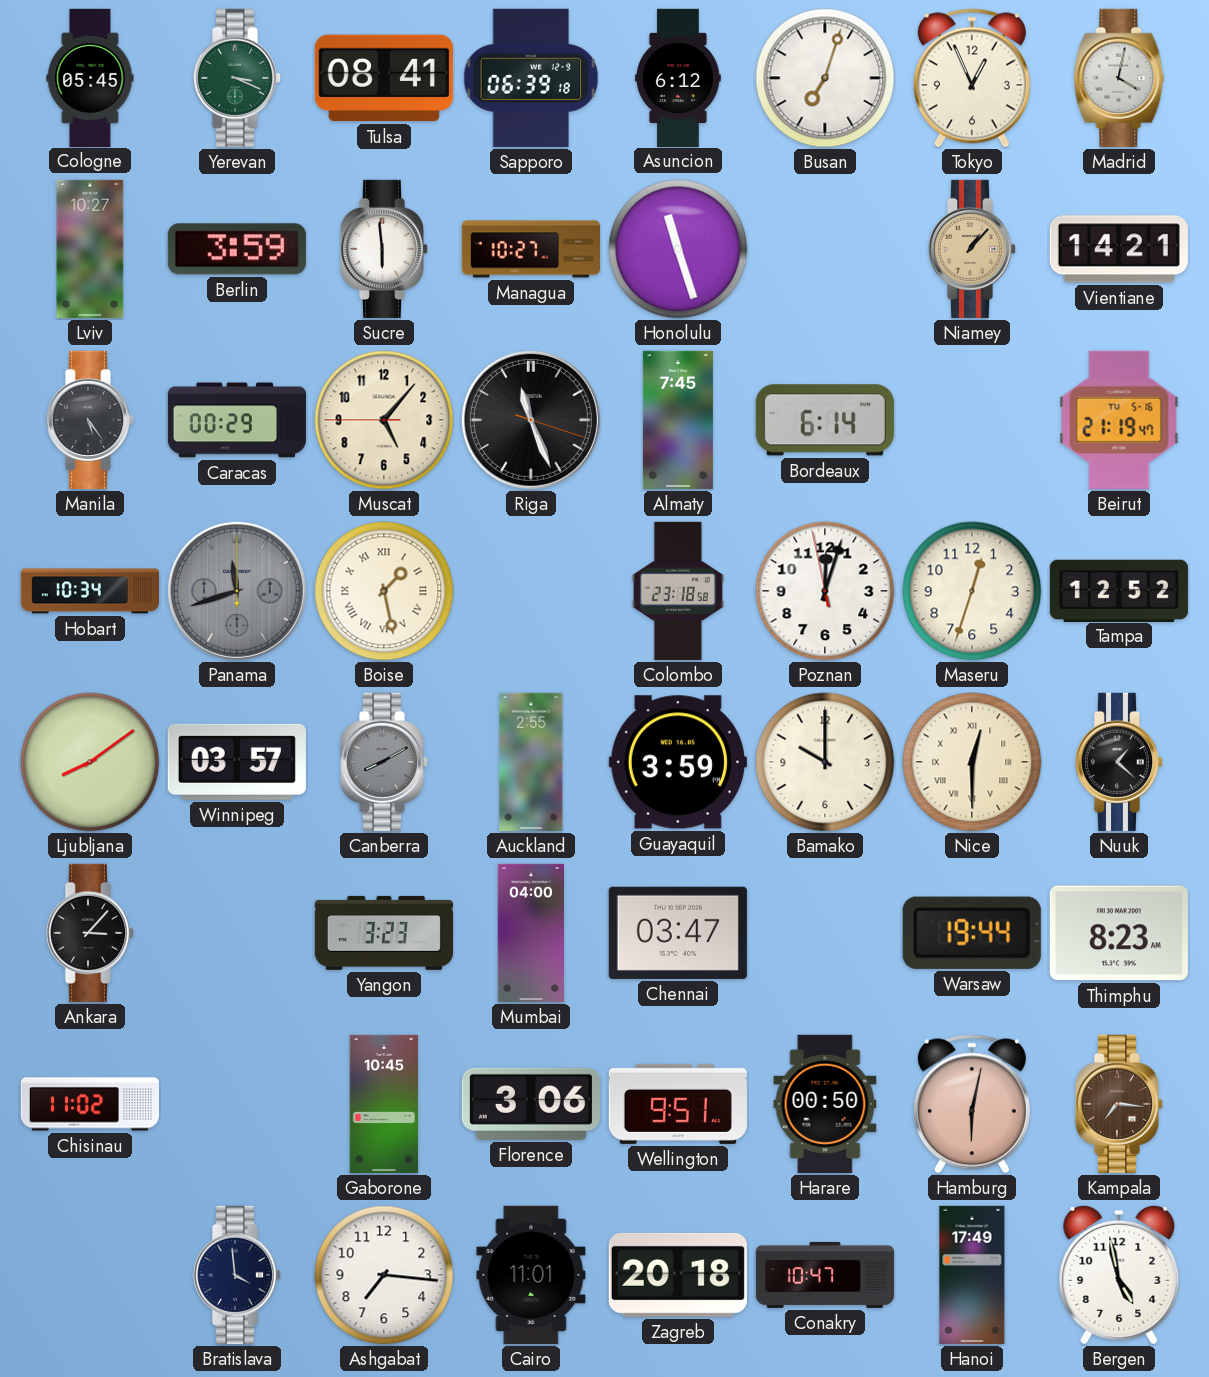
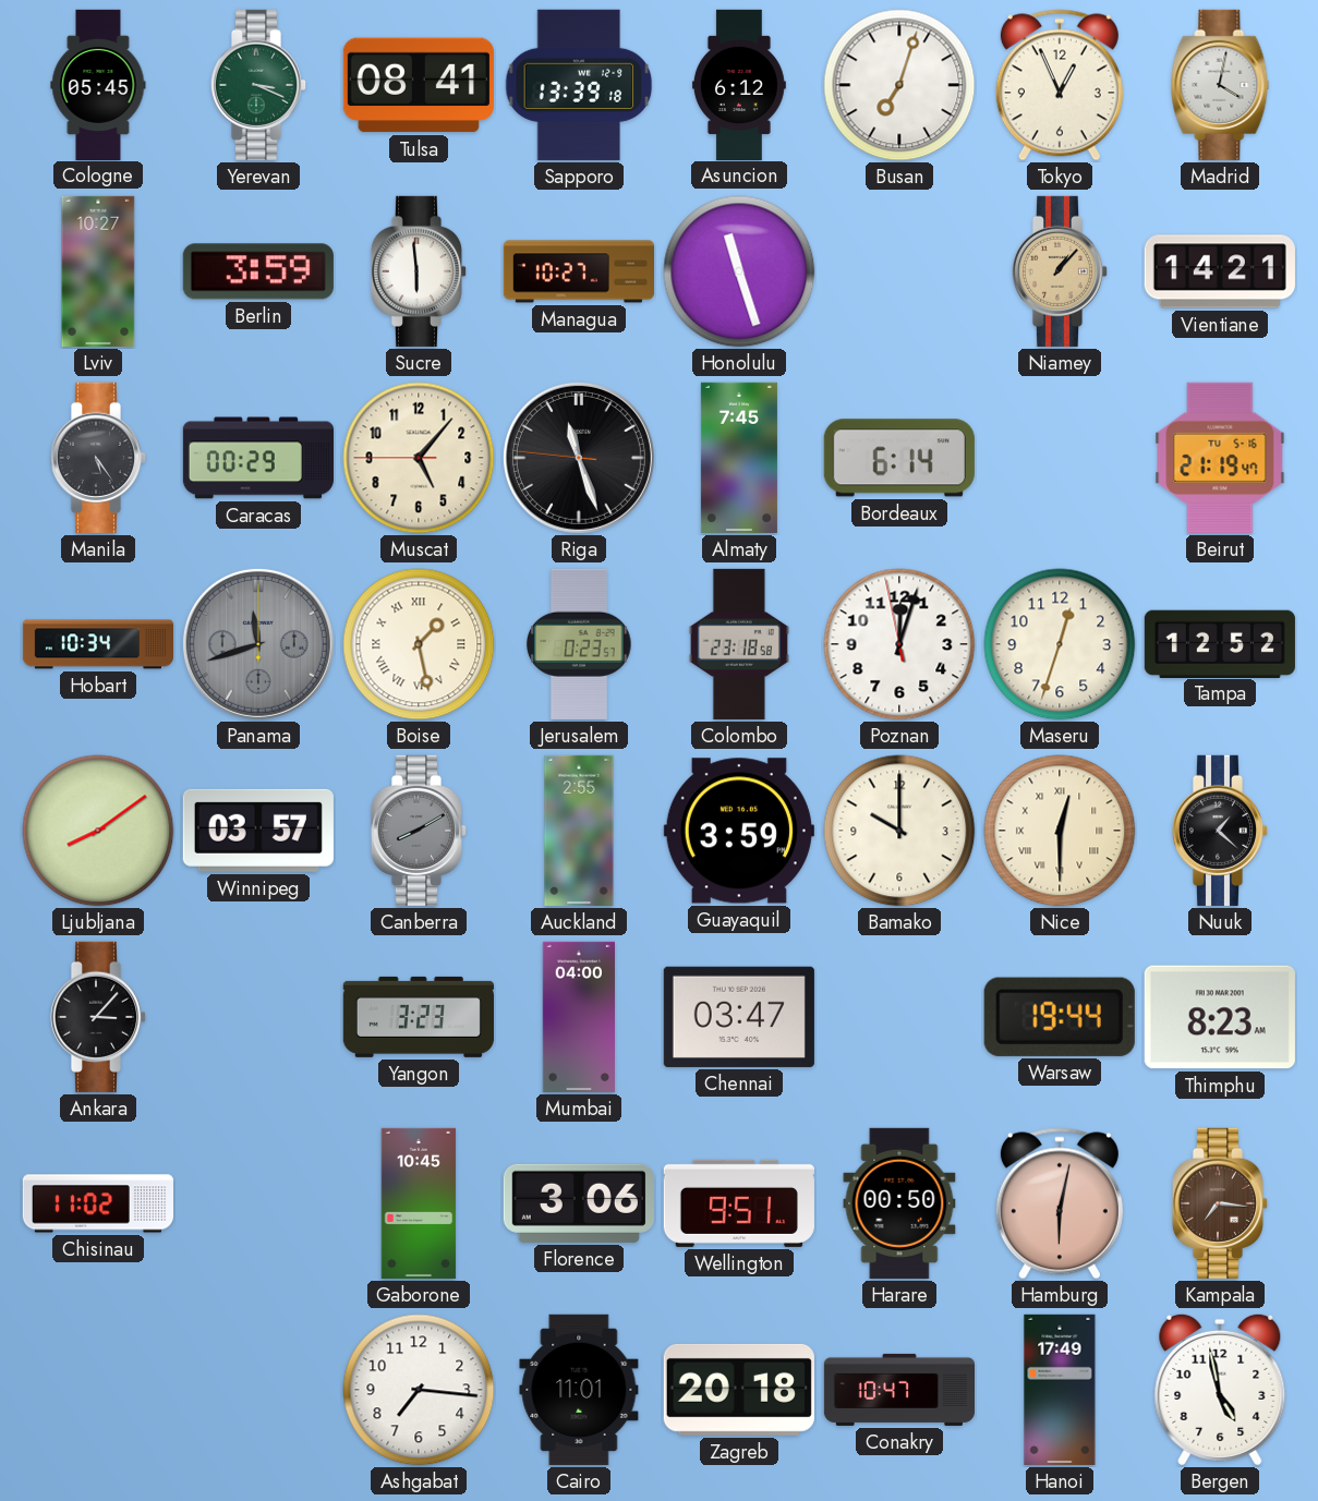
Sapporo: 06:39 -> 13:39
Riga: 11:26:18 -> 11:26:46
Jerusalem: none -> 0:23
Bratislava: 3:59 -> none
